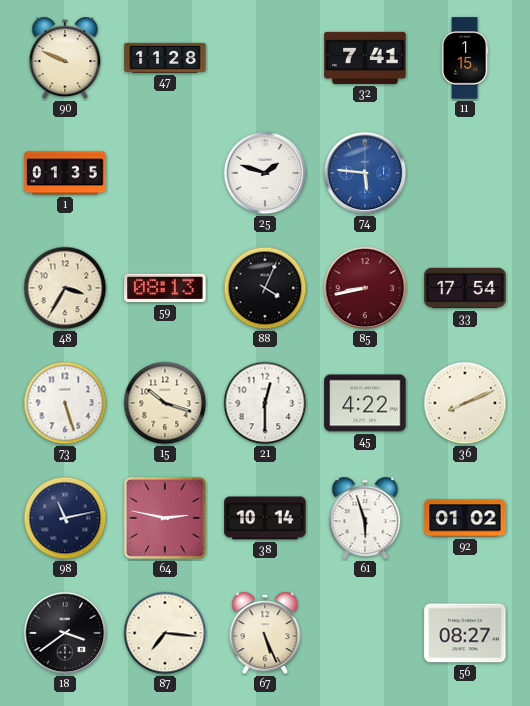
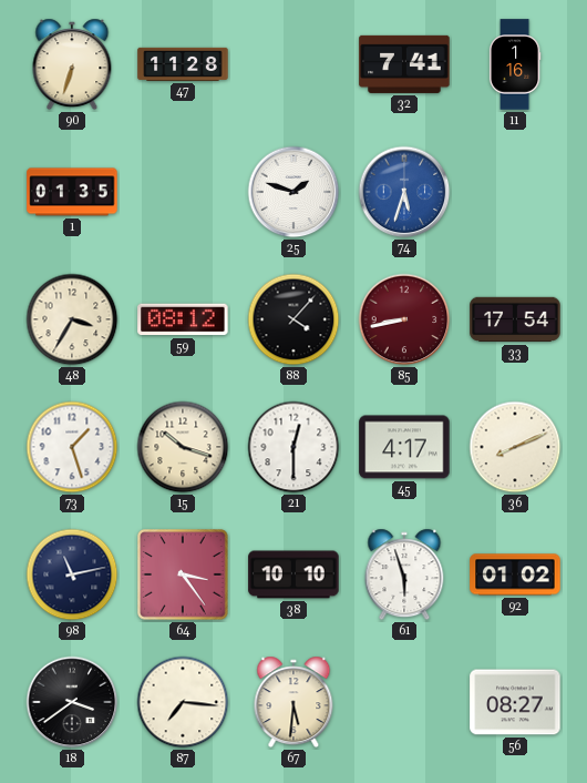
90: 9:49 -> 6:33
11: 1:15 -> 1:16
74: 5:46 -> 5:33
59: 08:13 -> 08:12
88: 4:04 -> 4:07
73: 5:27 -> 1:27
45: 4:22 -> 4:17
64: 2:47 -> 3:24
38: 10:14 -> 10:10
67: 5:26 -> 5:31
